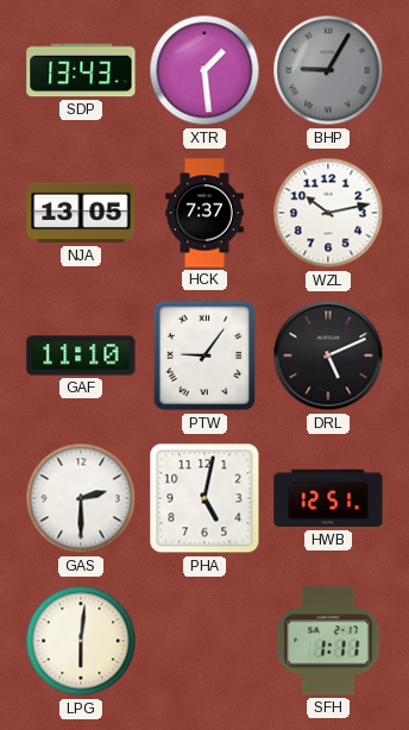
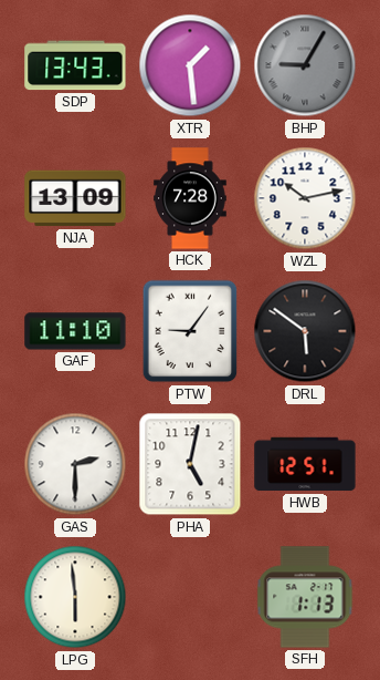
NJA: 13:05 -> 13:09
HCK: 7:37 -> 7:28
DRL: 5:11 -> 5:51
LPG: 6:01 -> 5:59
SFH: 1:11 -> 1:13
